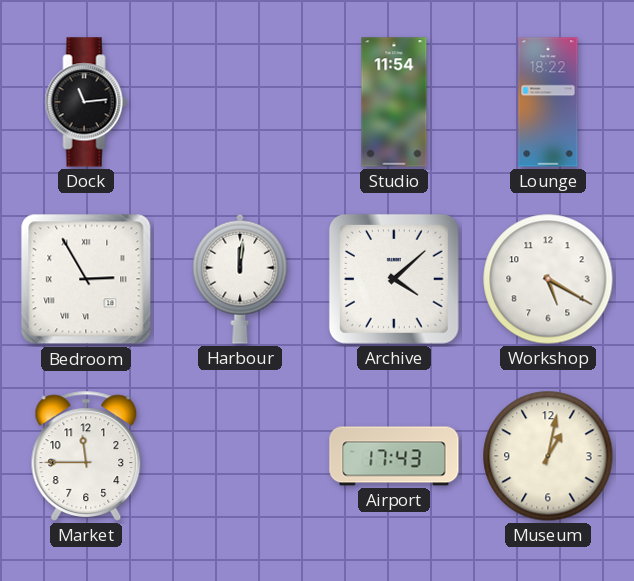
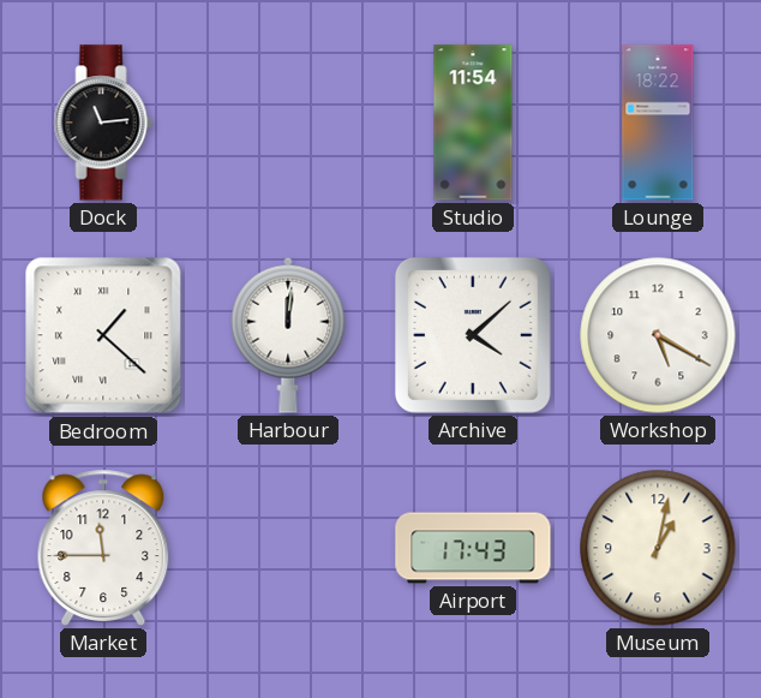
Bedroom: 2:55 -> 1:22
